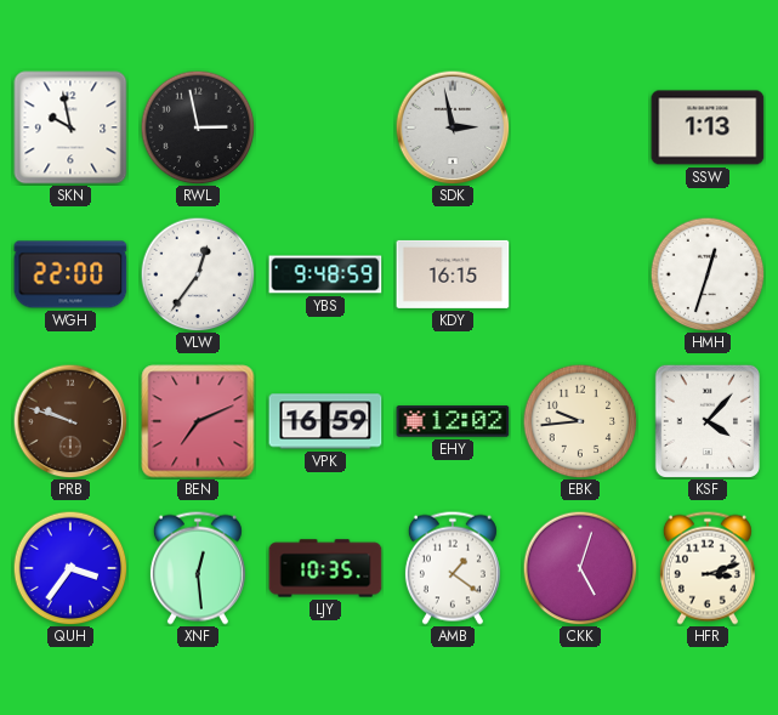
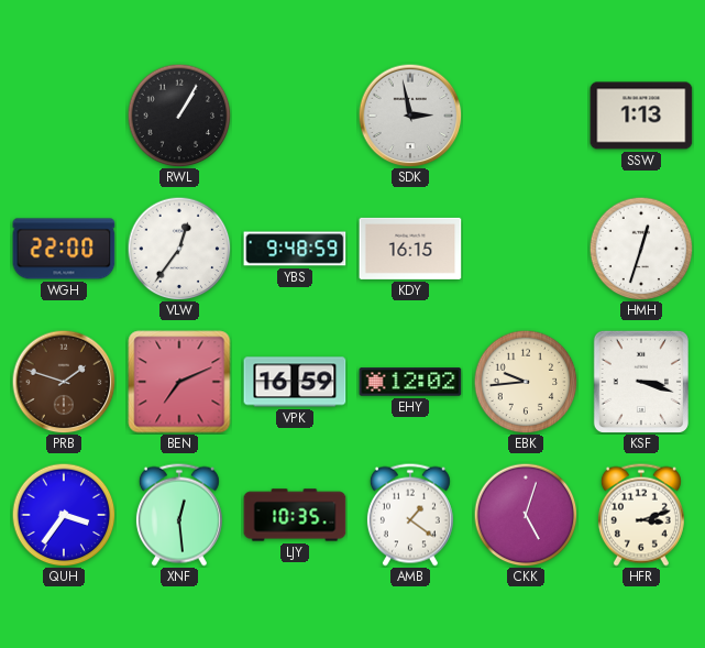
SKN: 9:58 -> none
RWL: 2:58 -> 1:05
PRB: 9:48 -> 1:48
KSF: 4:07 -> 3:18
